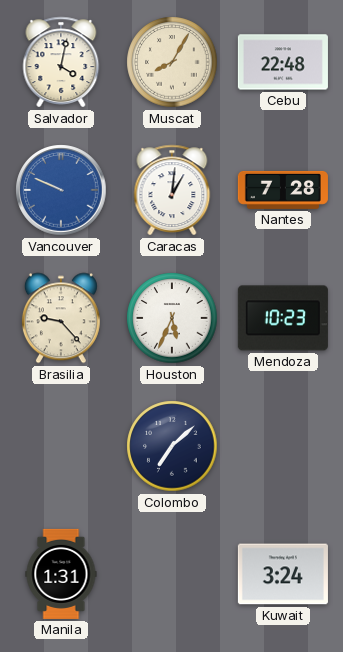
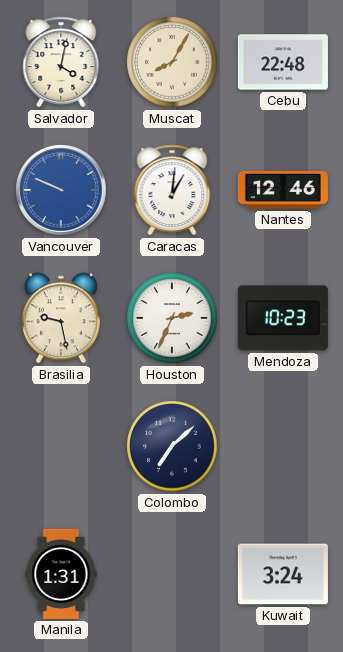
Nantes: 7:28 -> 12:46
Brasilia: 9:23 -> 9:28
Houston: 5:34 -> 2:34
